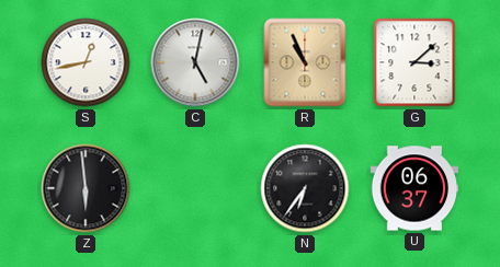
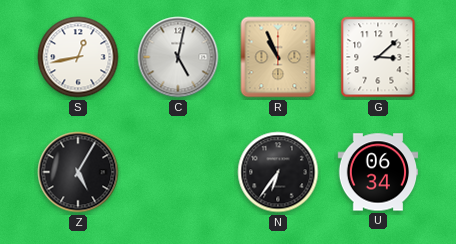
Z: 5:59 -> 5:05
U: 06:37 -> 06:34
